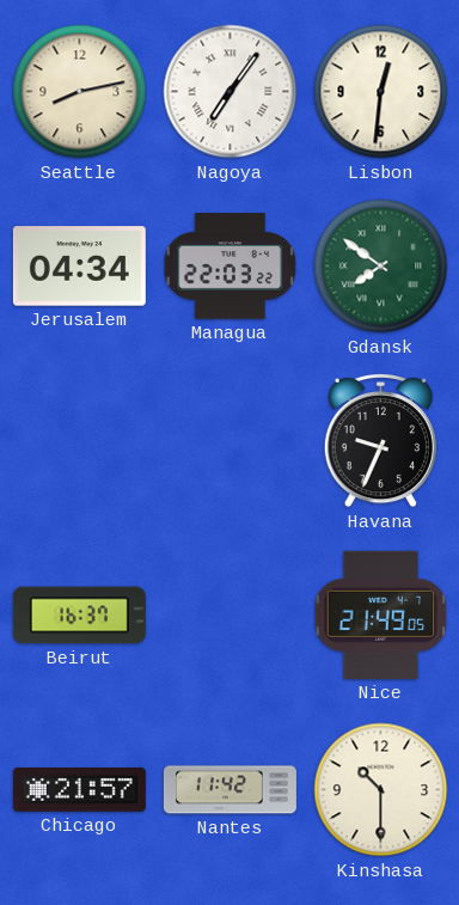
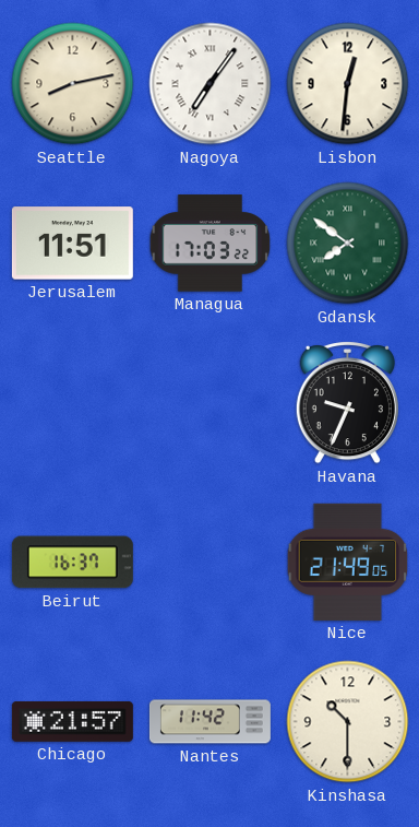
Jerusalem: 04:34 -> 11:51
Managua: 22:03 -> 17:03
